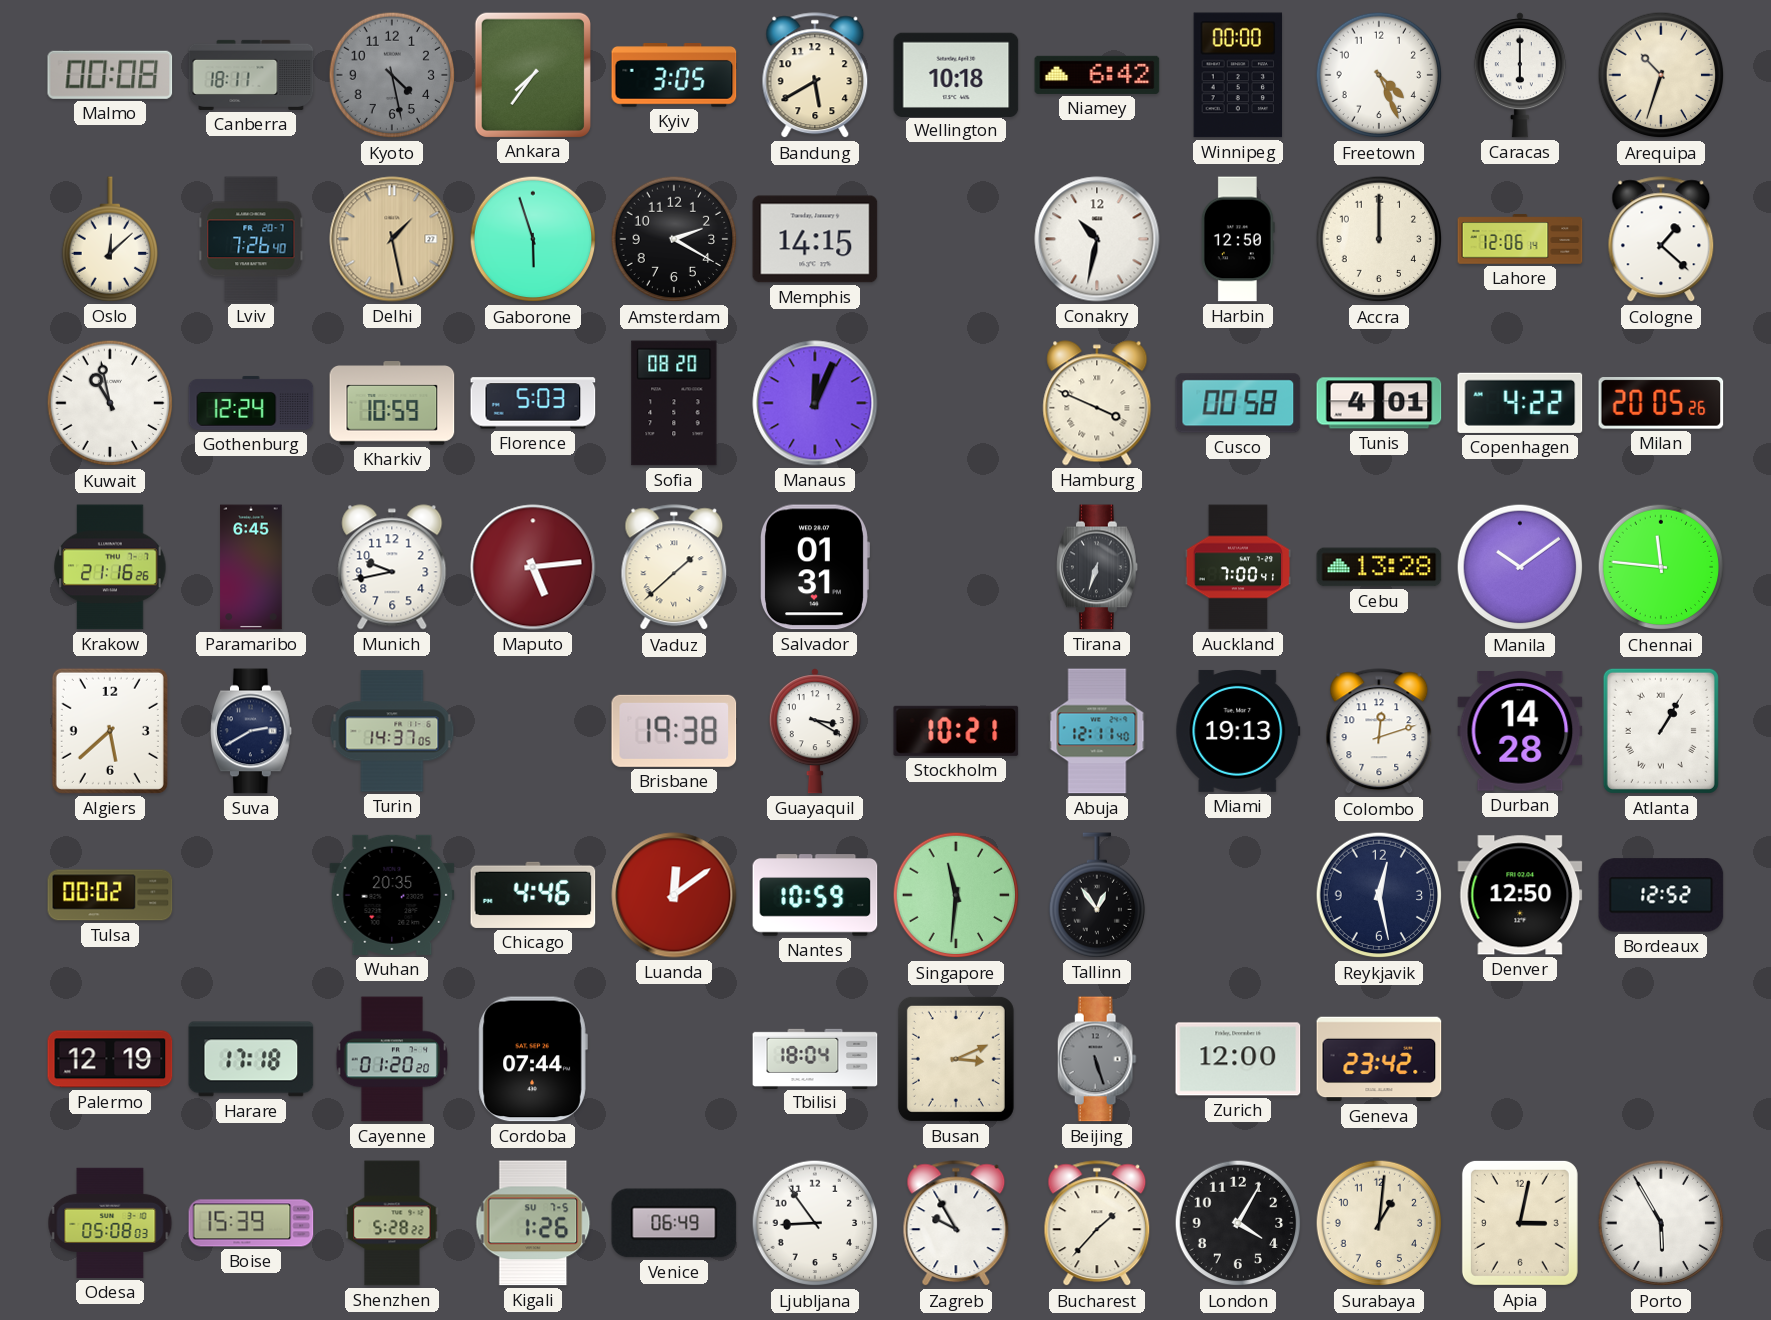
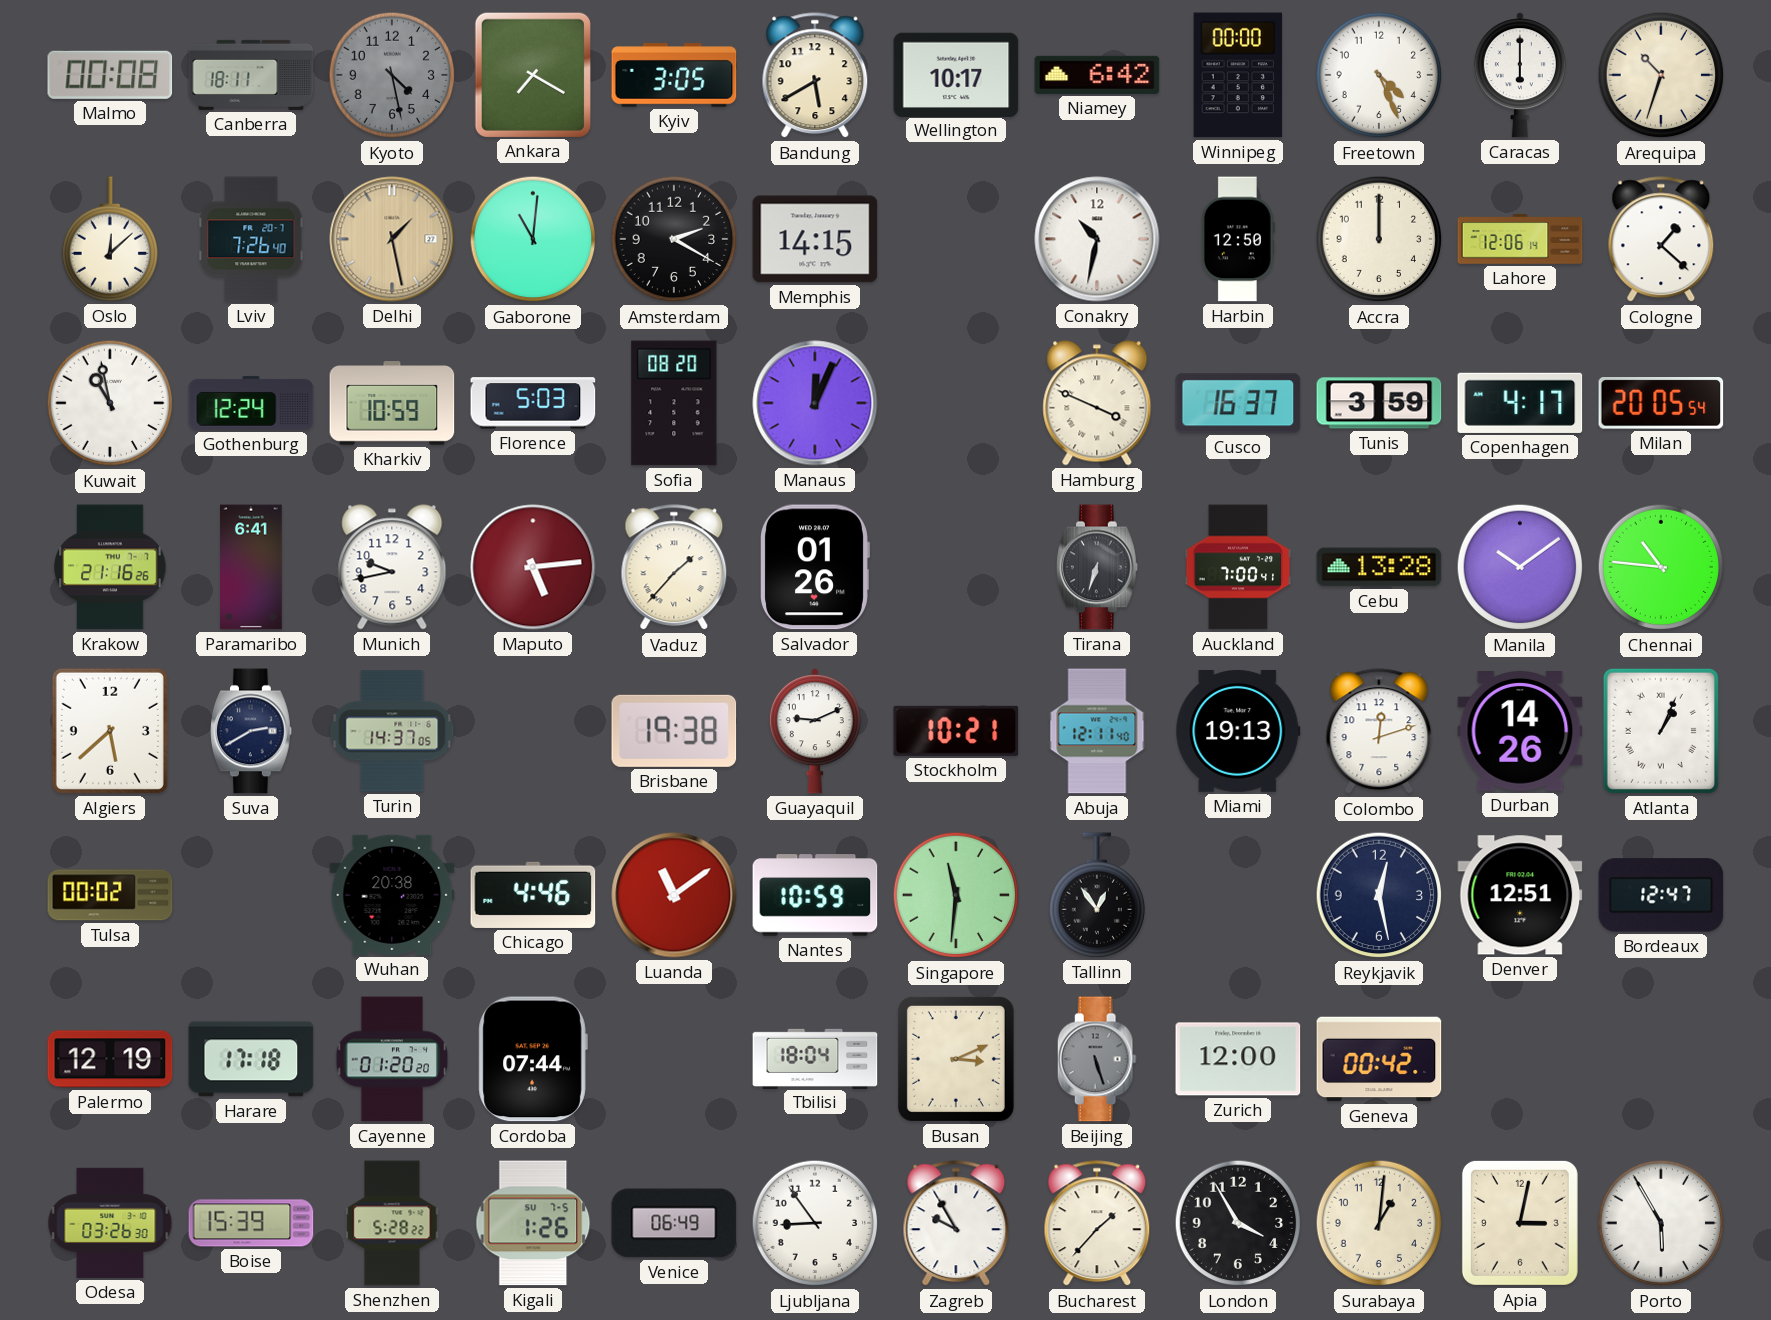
Ankara: 7:36 -> 7:20
Wellington: 10:18 -> 10:17
Gaborone: 5:57 -> 11:01
Cusco: 00:58 -> 16:37
Tunis: 4:01 -> 3:59
Copenhagen: 4:22 -> 4:17
Milan: 20:05:26 -> 20:05:54
Paramaribo: 6:45 -> 6:41
Vaduz: 1:38 -> 1:37
Salvador: 01:31 -> 01:26
Chennai: 11:46 -> 10:46
Guayaquil: 3:20 -> 9:11
Durban: 14:28 -> 14:26
Atlanta: 1:05 -> 1:04
Wuhan: 20:35 -> 20:38
Luanda: 12:09 -> 11:09
Denver: 12:50 -> 12:51
Bordeaux: 12:52 -> 12:47
Geneva: 23:42 -> 00:42
Odesa: 05:08 -> 03:26
London: 4:05 -> 3:55
